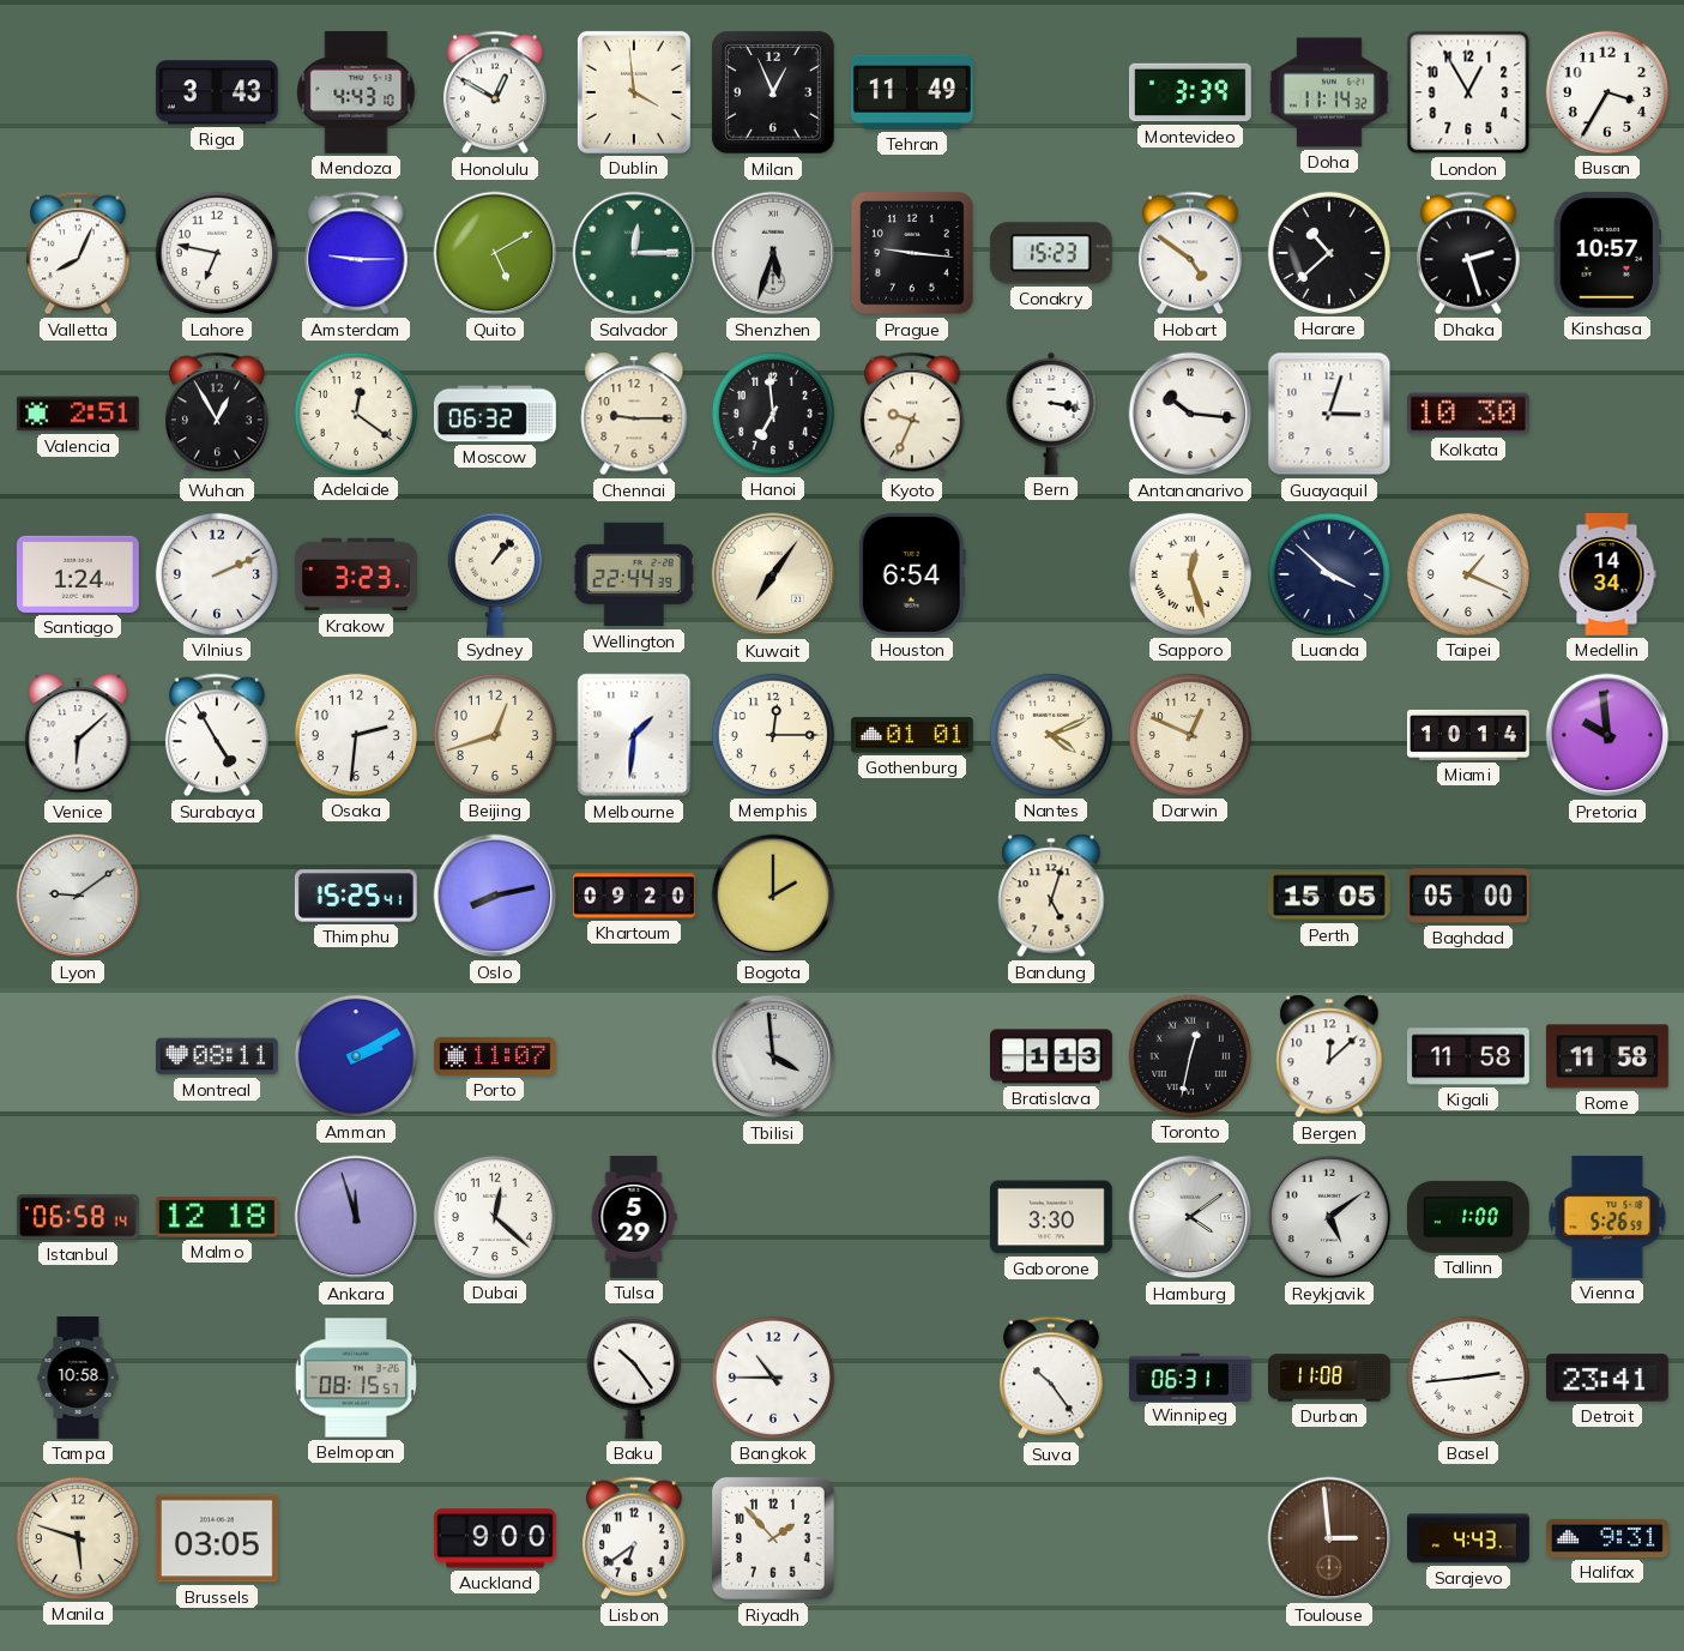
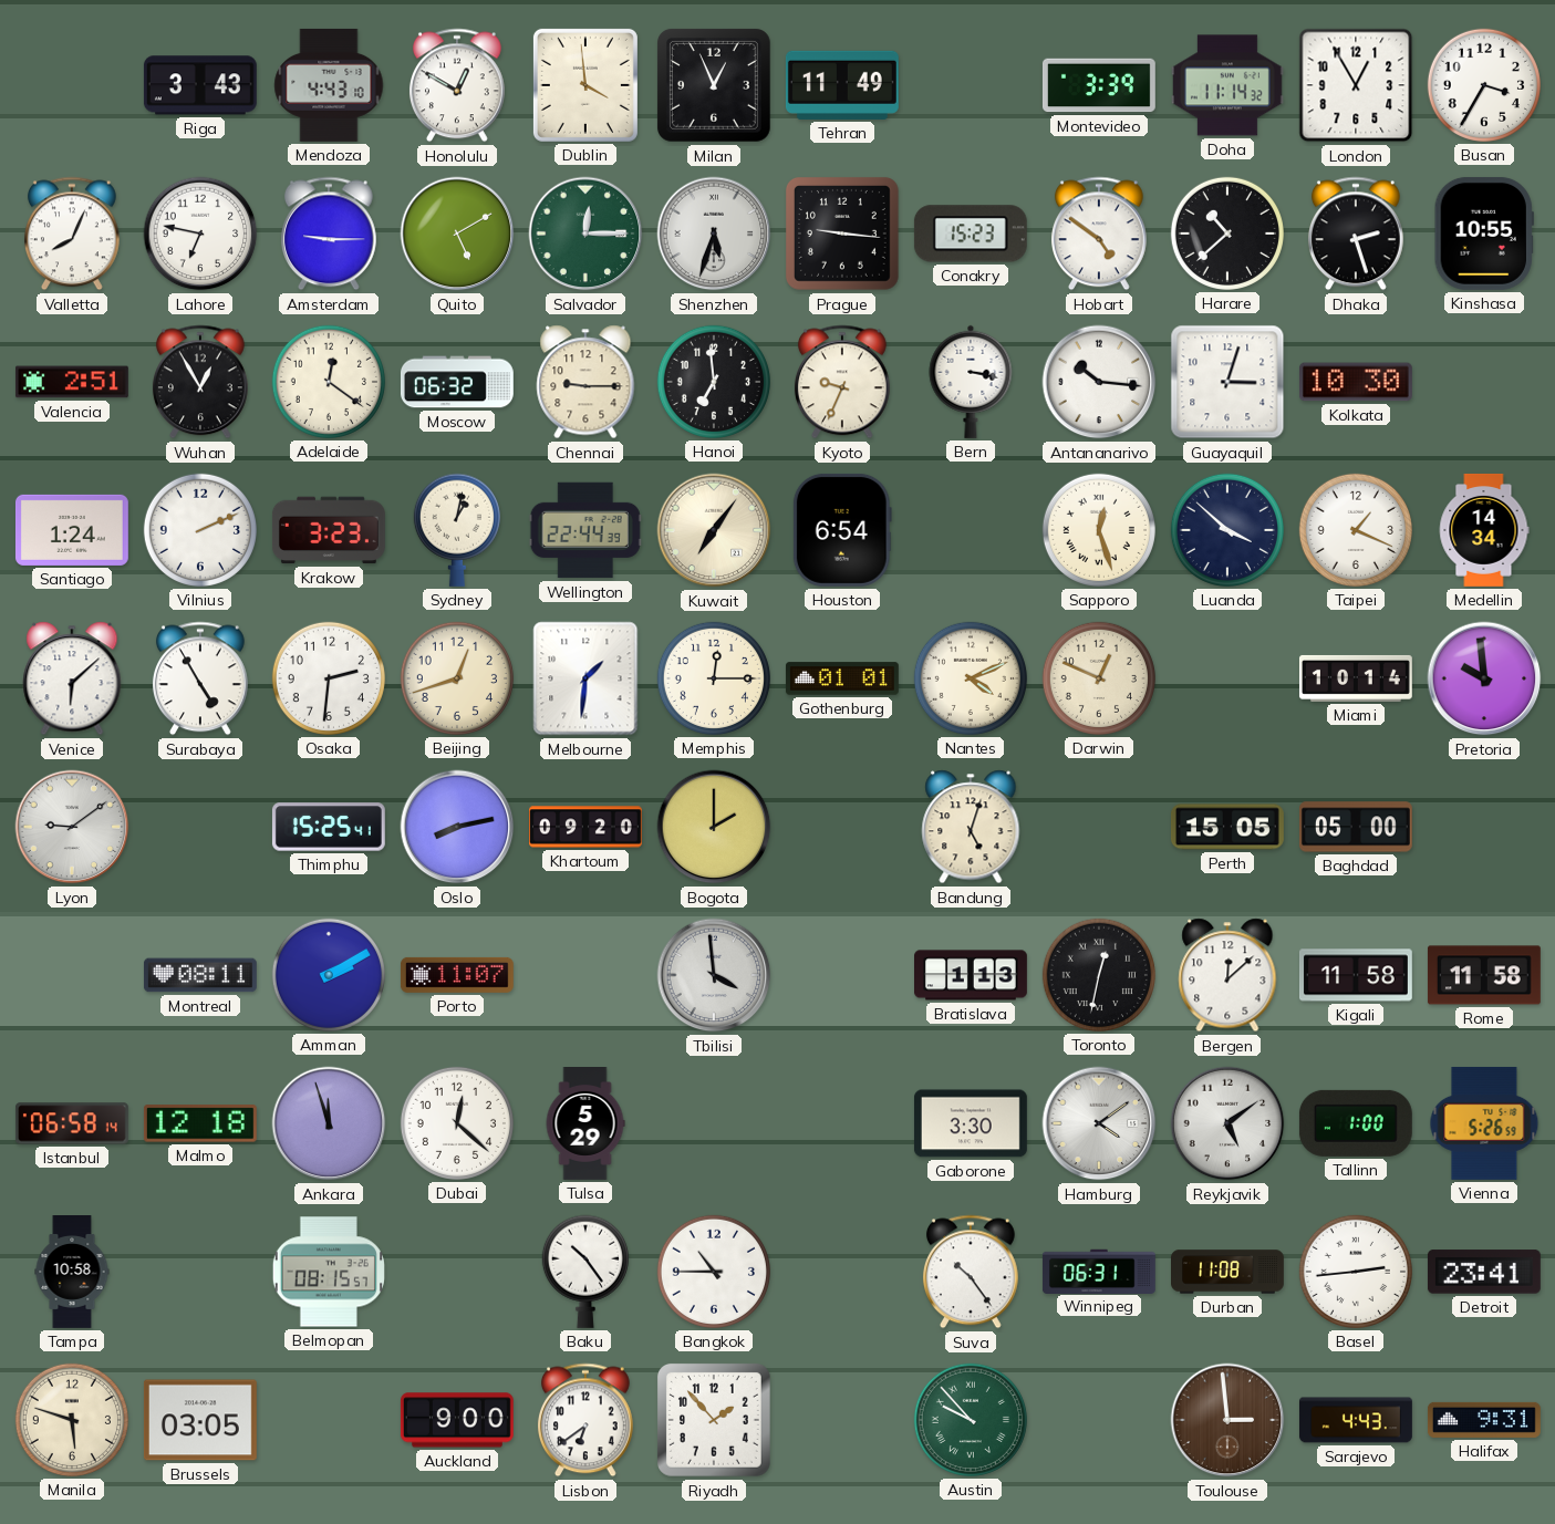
Kinshasa: 10:57 -> 10:55
Sydney: 1:07 -> 1:02
Austin: none -> 9:53
